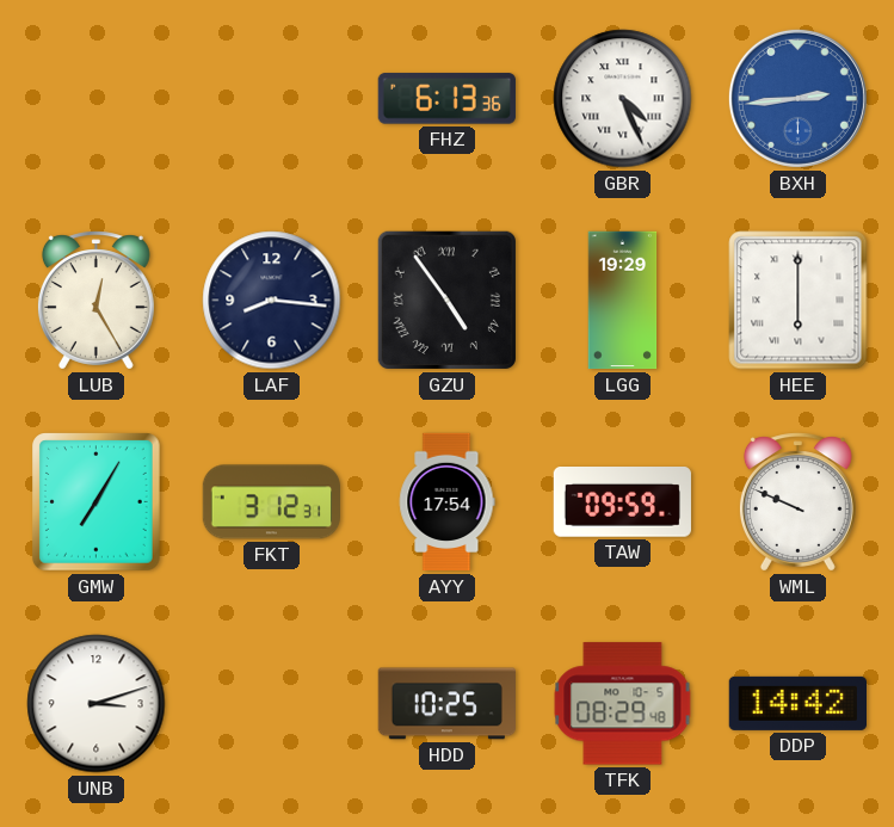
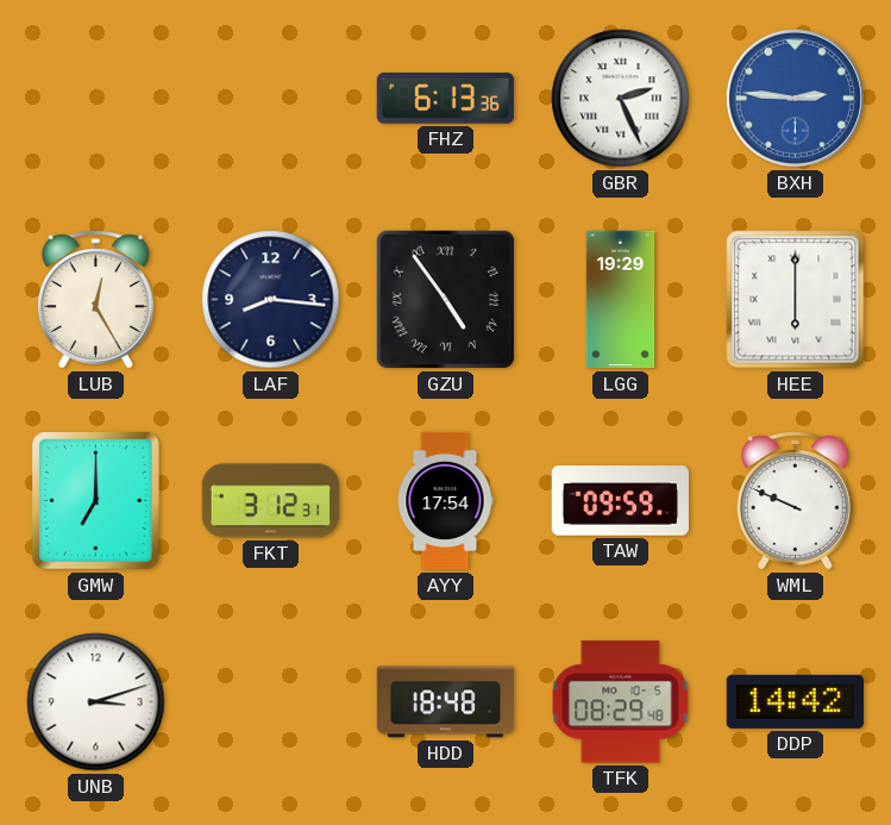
GBR: 4:26 -> 2:26
BXH: 2:44 -> 2:46
GMW: 7:05 -> 7:00
HDD: 10:25 -> 18:48
